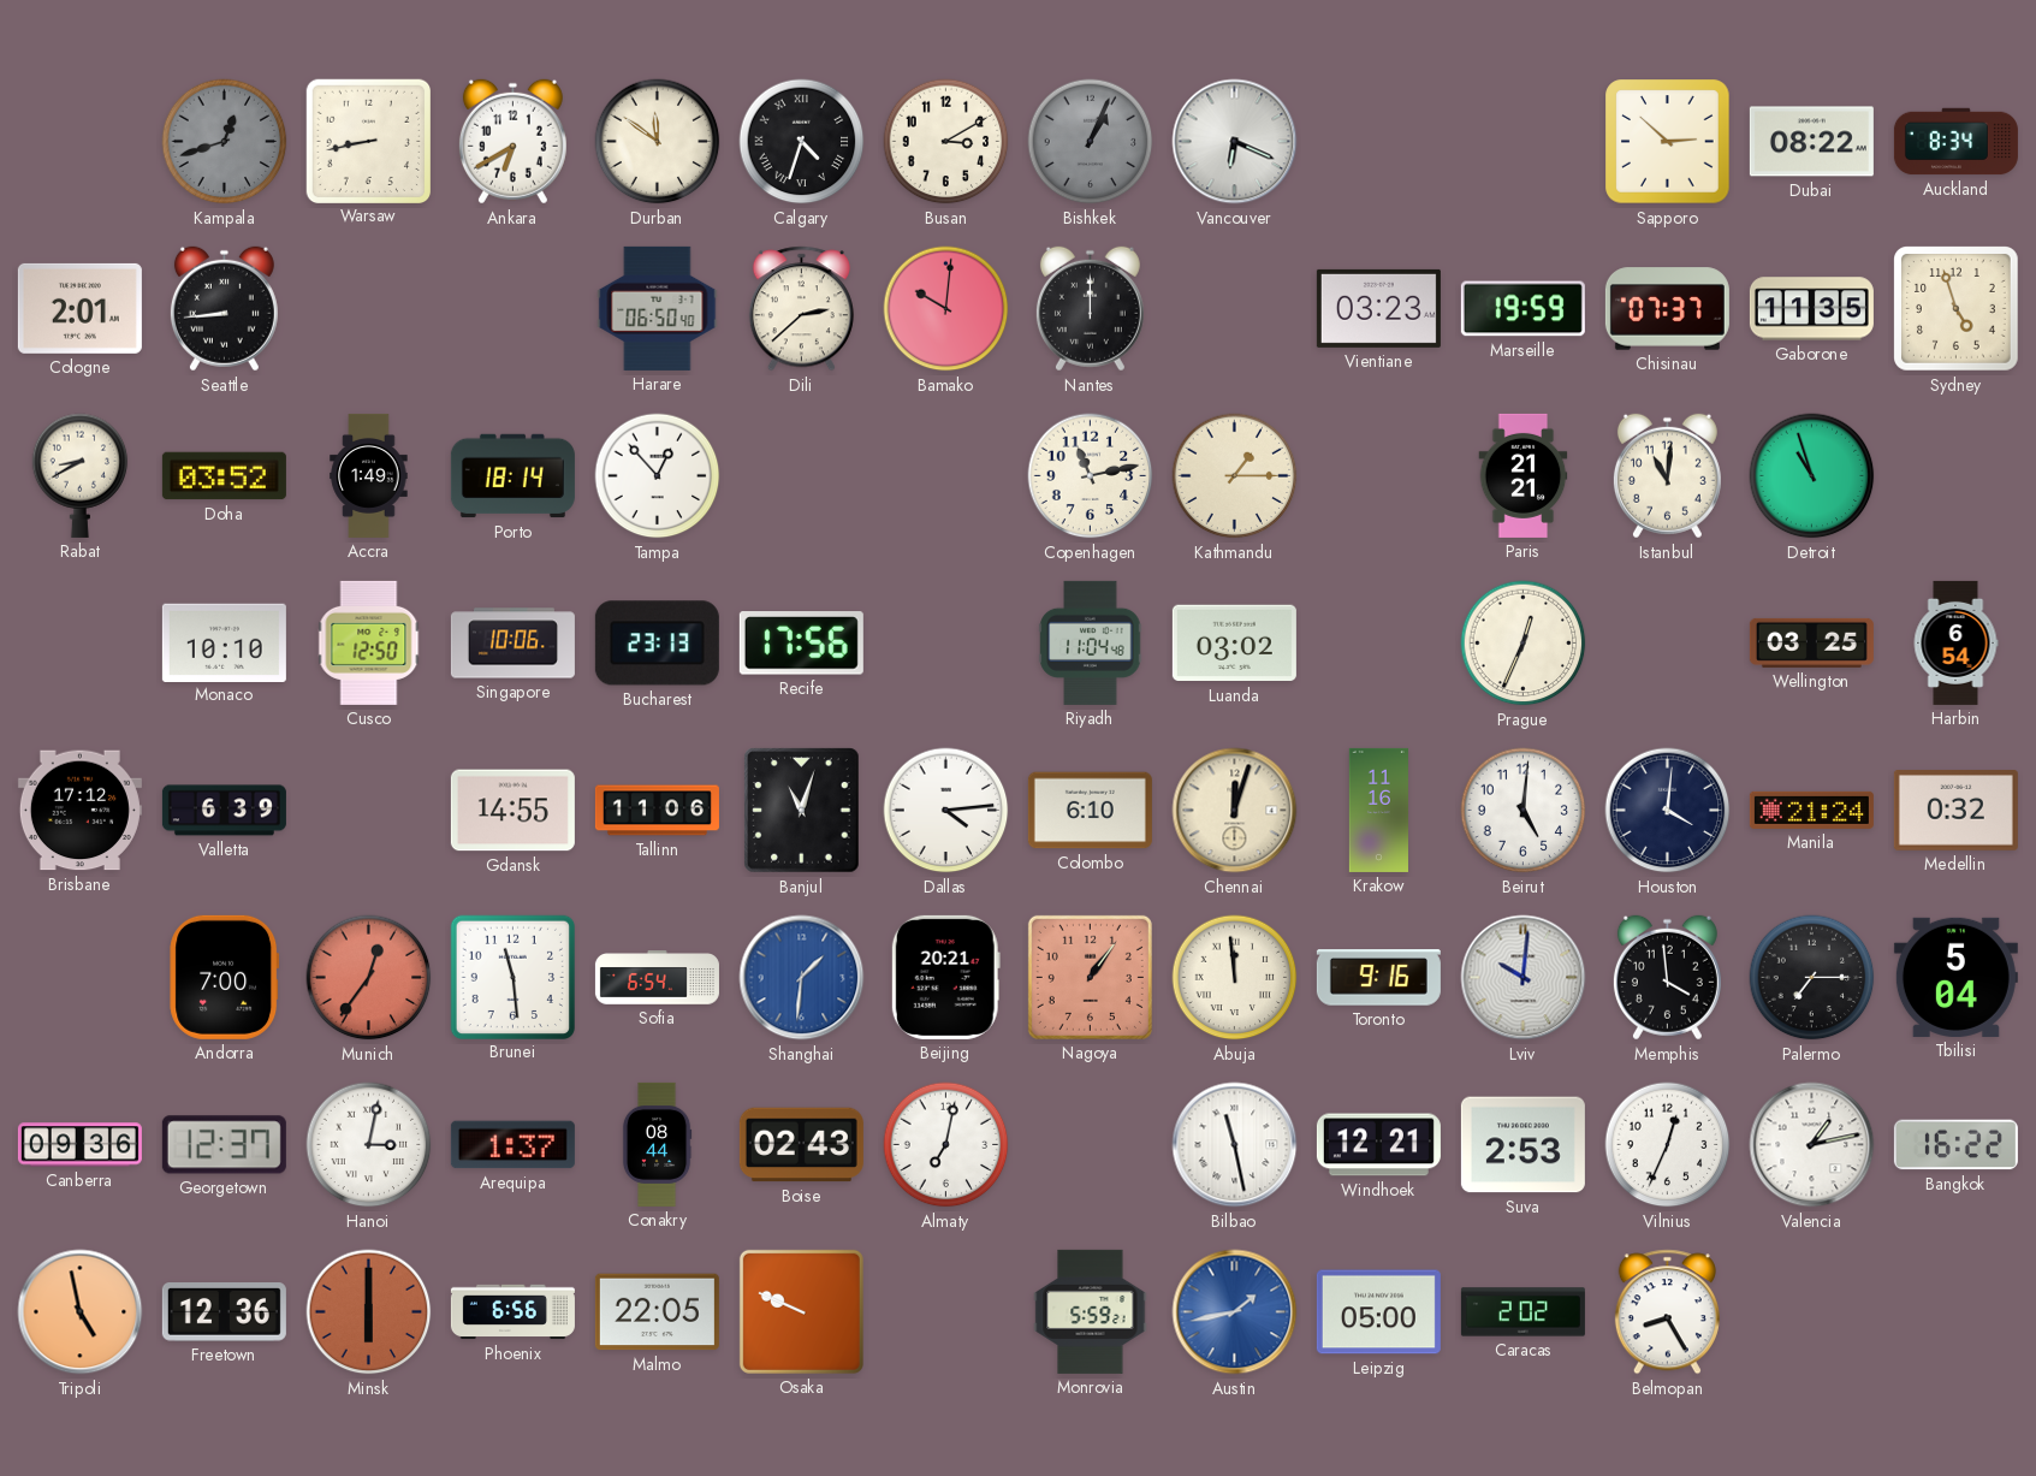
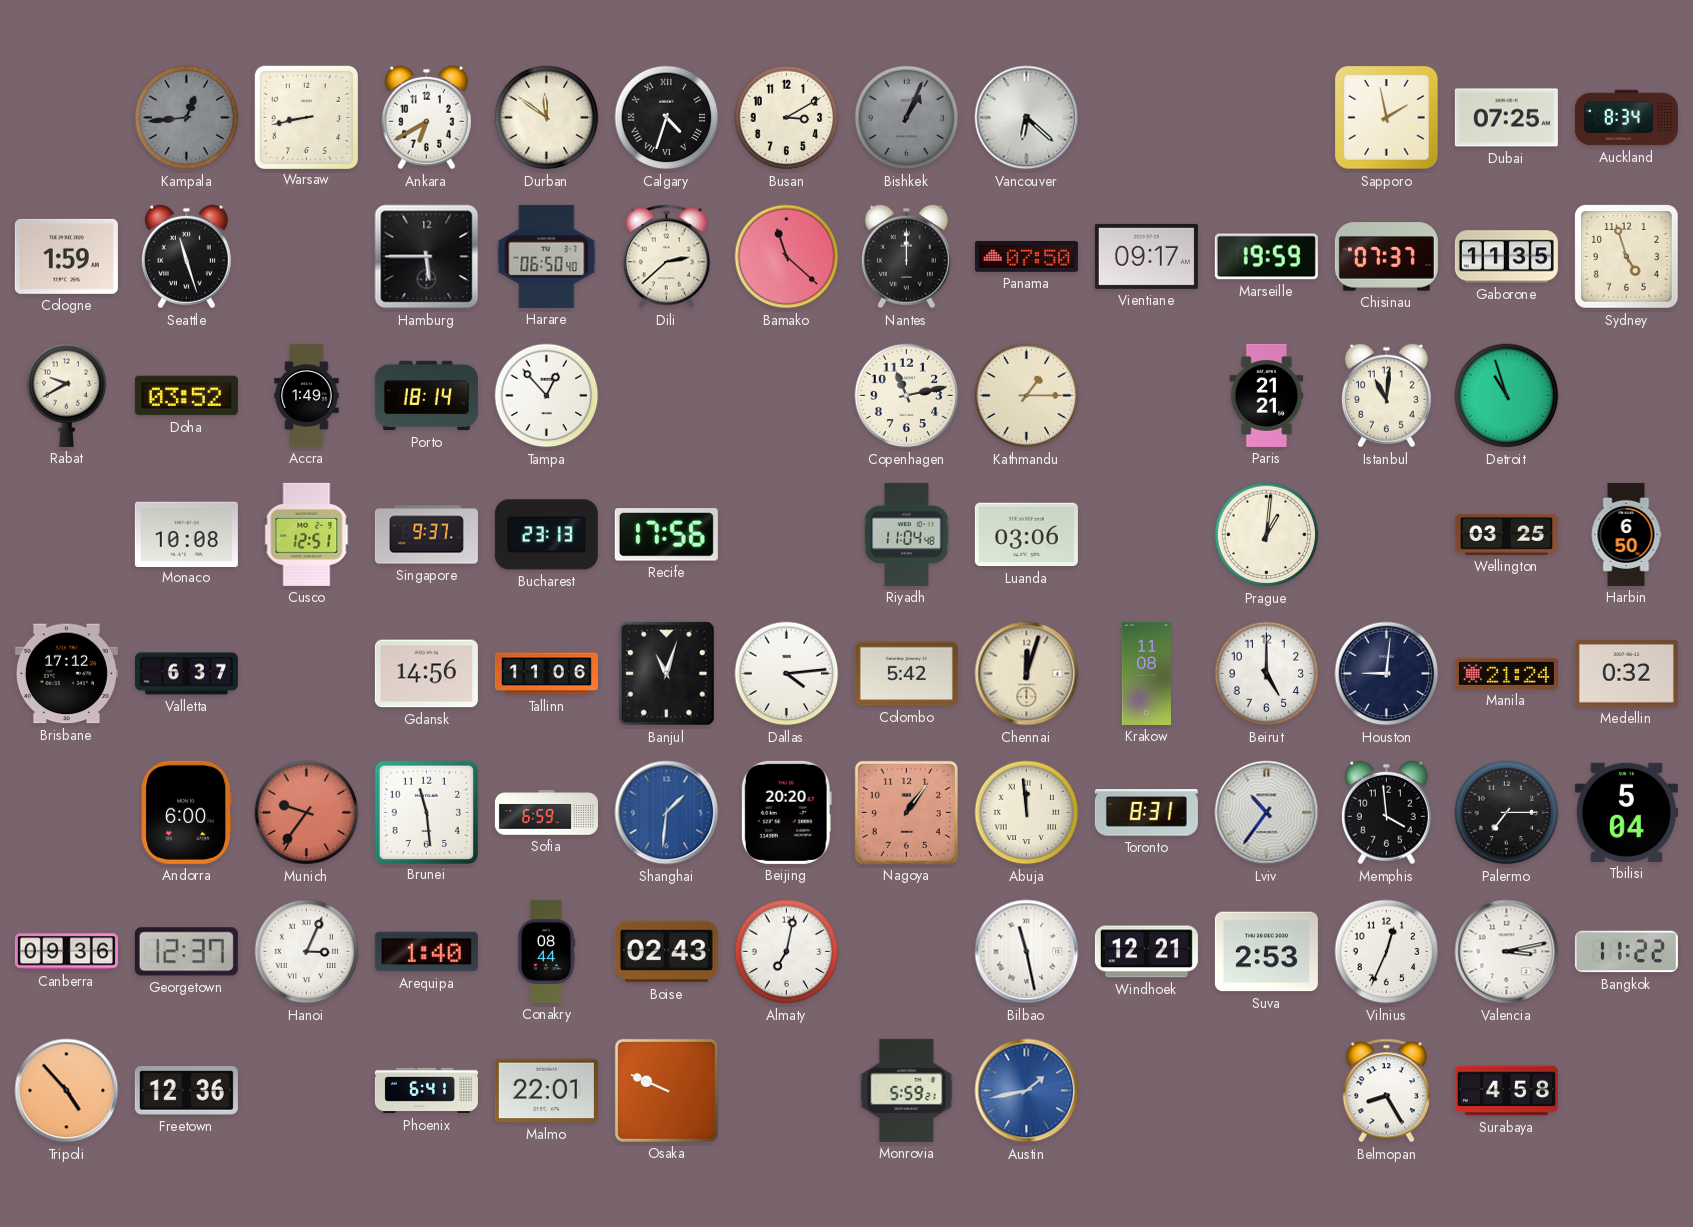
Kampala: 12:42 -> 12:44
Vancouver: 6:19 -> 6:22
Sapporo: 2:52 -> 1:58
Dubai: 08:22 -> 07:25
Cologne: 2:01 -> 1:59
Seattle: 8:44 -> 11:27
Hamburg: none -> 5:45
Bamako: 10:01 -> 11:22
Panama: none -> 07:50
Vientiane: 03:23 -> 09:17
Rabat: 8:40 -> 9:40
Monaco: 10:10 -> 10:08
Cusco: 12:50 -> 12:51
Singapore: 10:06 -> 9:37
Luanda: 03:02 -> 03:06
Prague: 12:34 -> 1:01
Harbin: 6:54 -> 6:50
Valletta: 6:39 -> 6:37
Gdansk: 14:55 -> 14:56
Colombo: 6:10 -> 5:42
Krakow: 11:16 -> 11:08
Beirut: 5:01 -> 5:00
Houston: 4:01 -> 9:01
Andorra: 7:00 -> 6:00
Munich: 12:36 -> 9:36
Sofia: 6:54 -> 6:59
Beijing: 20:21 -> 20:20
Toronto: 9:16 -> 8:31
Lviv: 10:01 -> 10:36
Hanoi: 3:02 -> 3:04
Arequipa: 1:37 -> 1:40
Valencia: 1:13 -> 3:13
Bangkok: 16:22 -> 11:22
Tripoli: 4:58 -> 4:53
Minsk: 6:00 -> none
Phoenix: 6:56 -> 6:41
Malmo: 22:05 -> 22:01
Leipzig: 05:00 -> none
Caracas: 2:02 -> none
Surabaya: none -> 4:58
